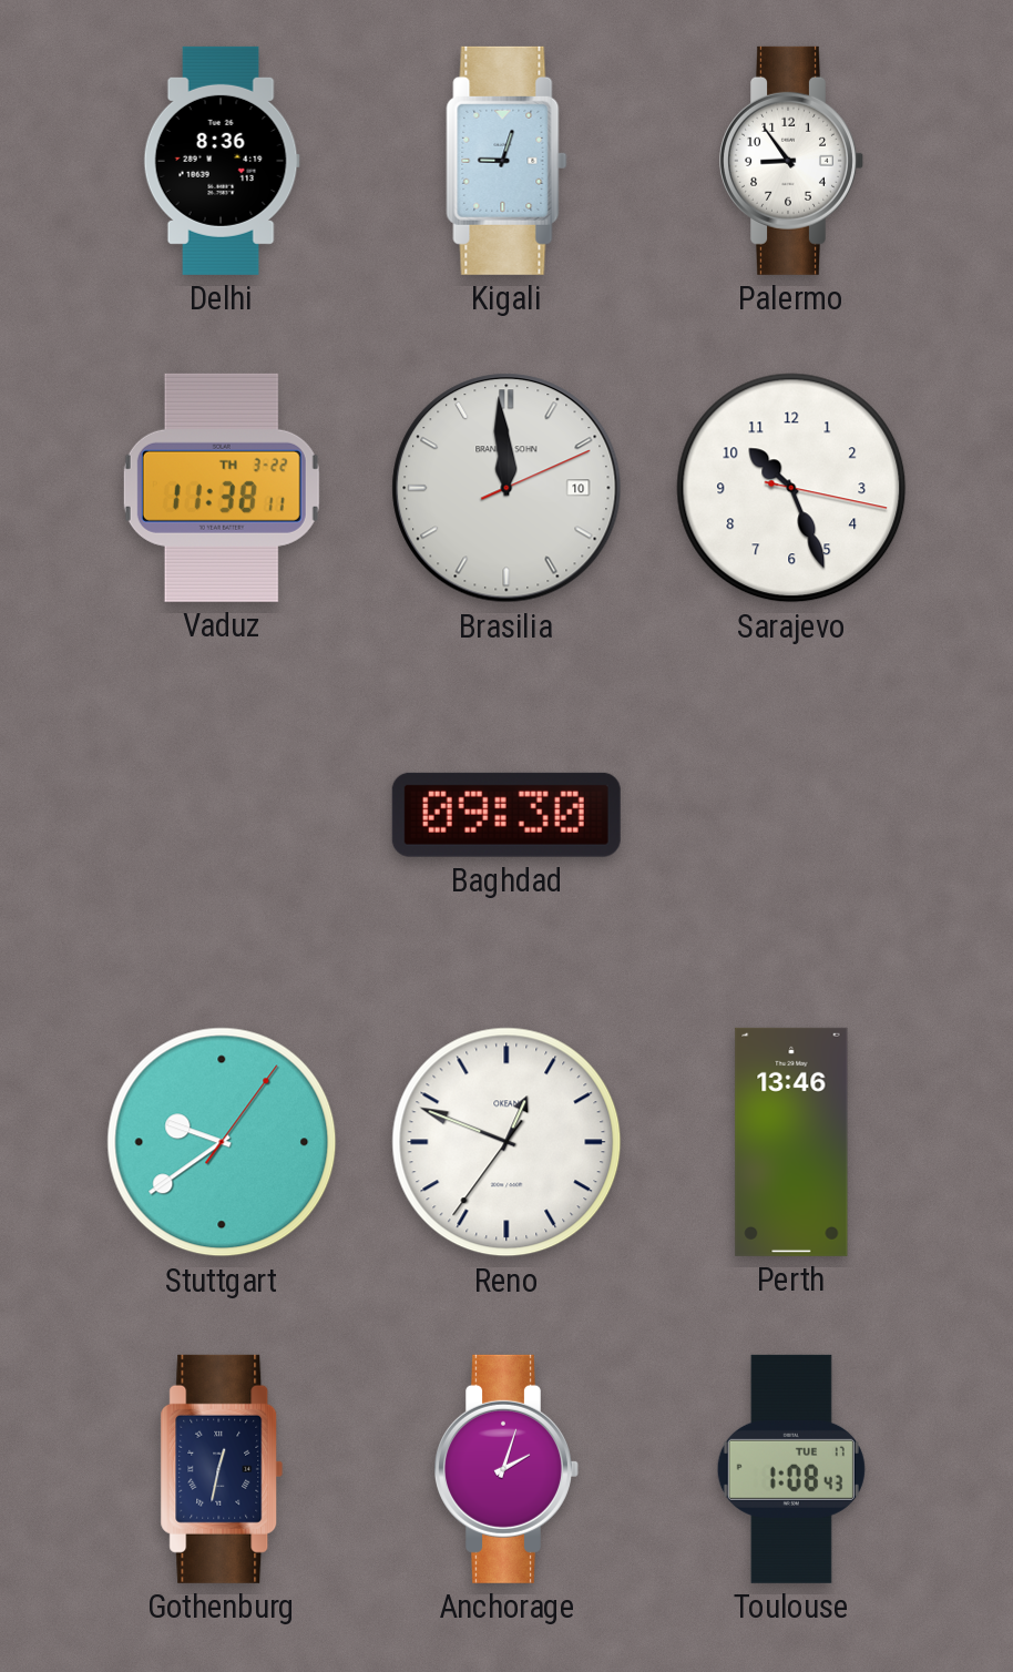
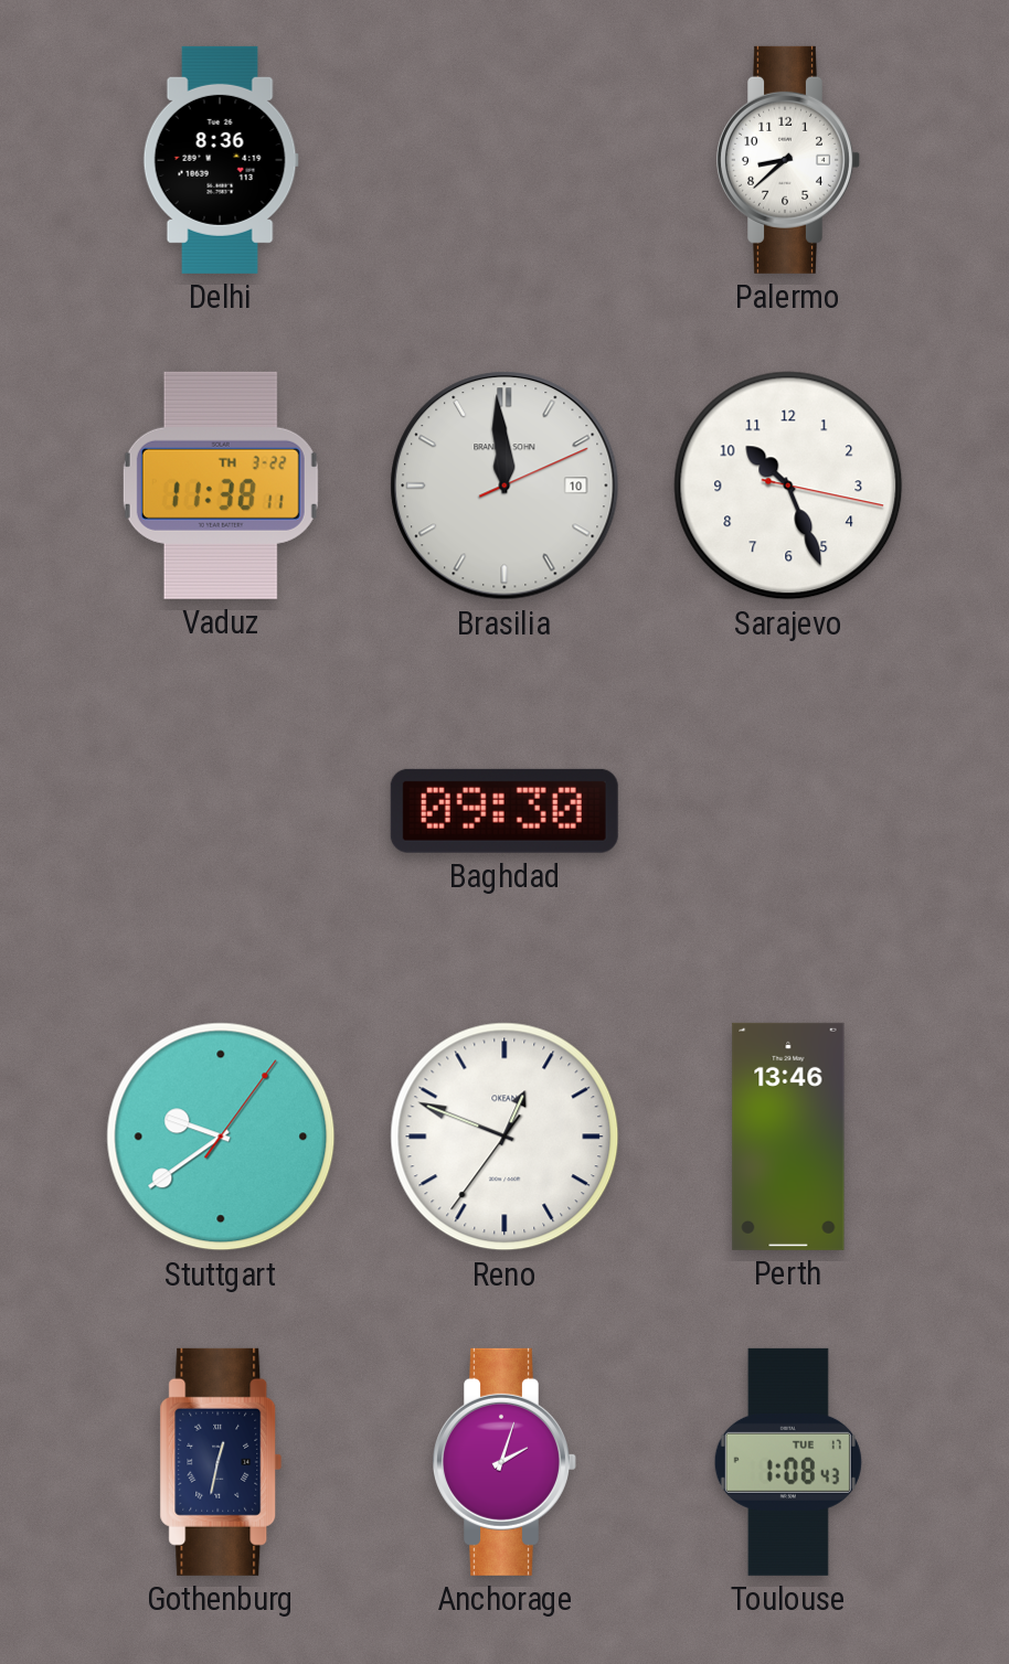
Kigali: 9:03 -> none
Palermo: 8:54 -> 8:38
